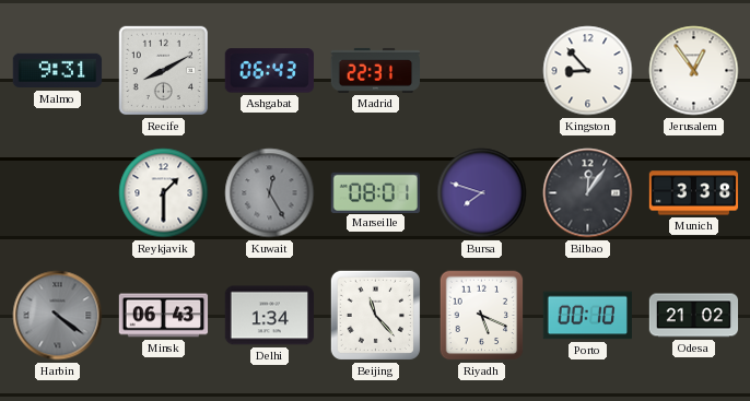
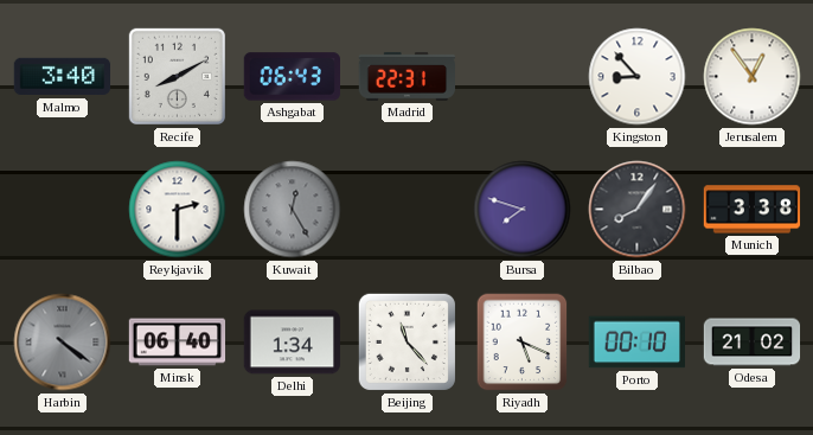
Malmo: 9:31 -> 3:40
Reykjavik: 1:30 -> 2:30
Marseille: 08:01 -> none
Bilbao: 12:06 -> 8:06
Minsk: 06:43 -> 06:40
